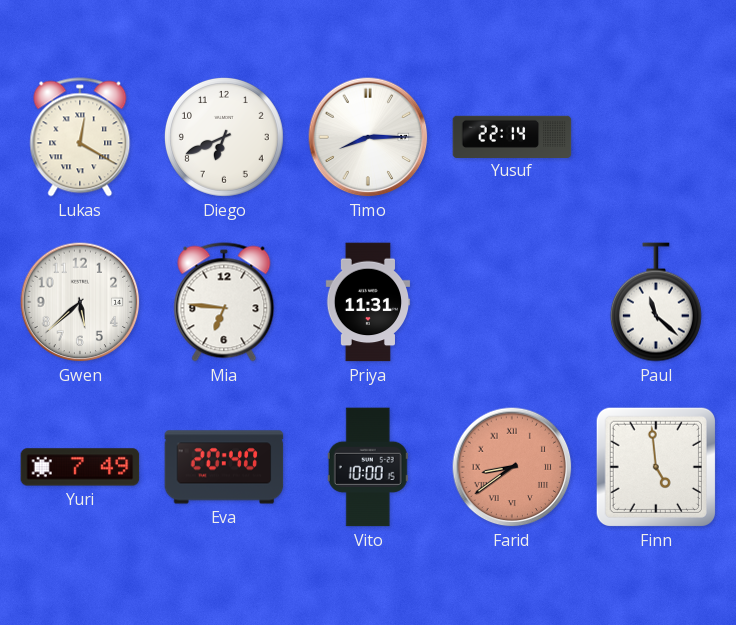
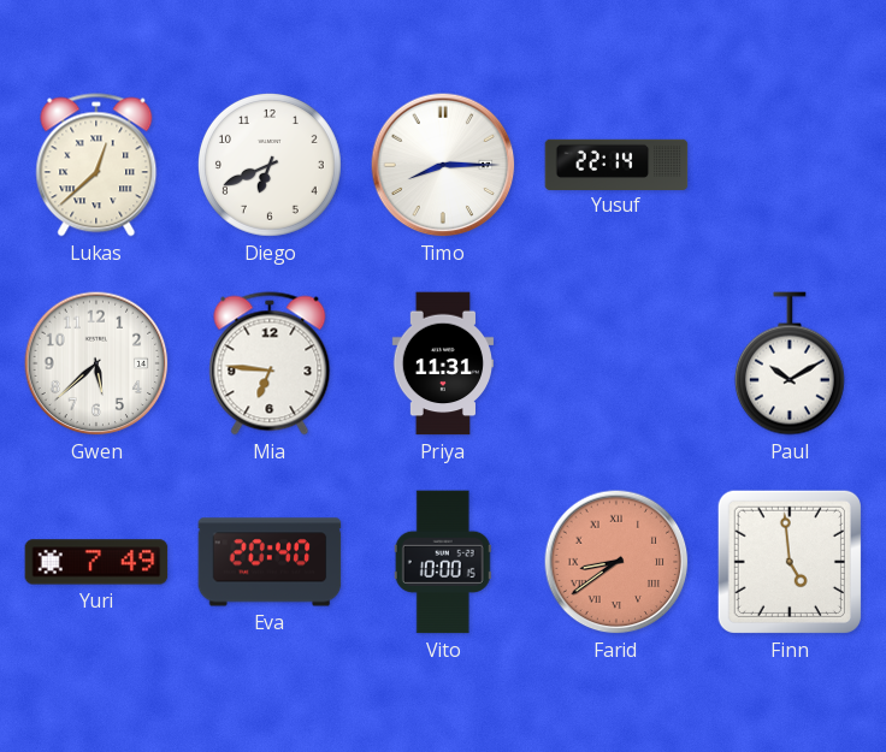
Lukas: 12:20 -> 12:38
Paul: 11:22 -> 10:10
